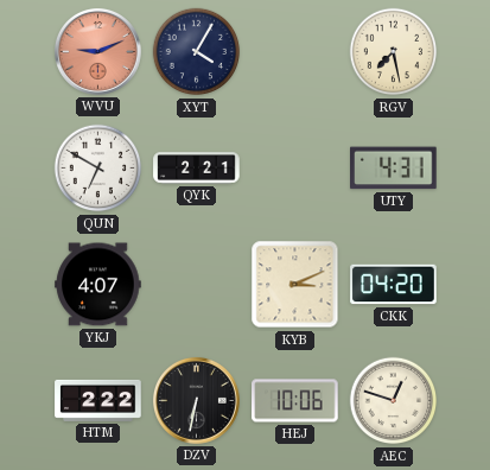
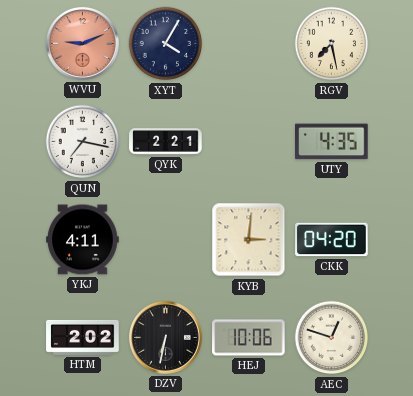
QUN: 6:50 -> 7:17
UTY: 4:31 -> 4:35
YKJ: 4:07 -> 4:11
KYB: 3:11 -> 3:01
HTM: 2:22 -> 2:02
